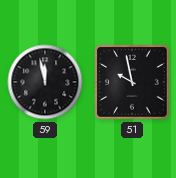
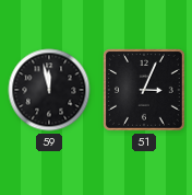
51: 9:58 -> 3:04
